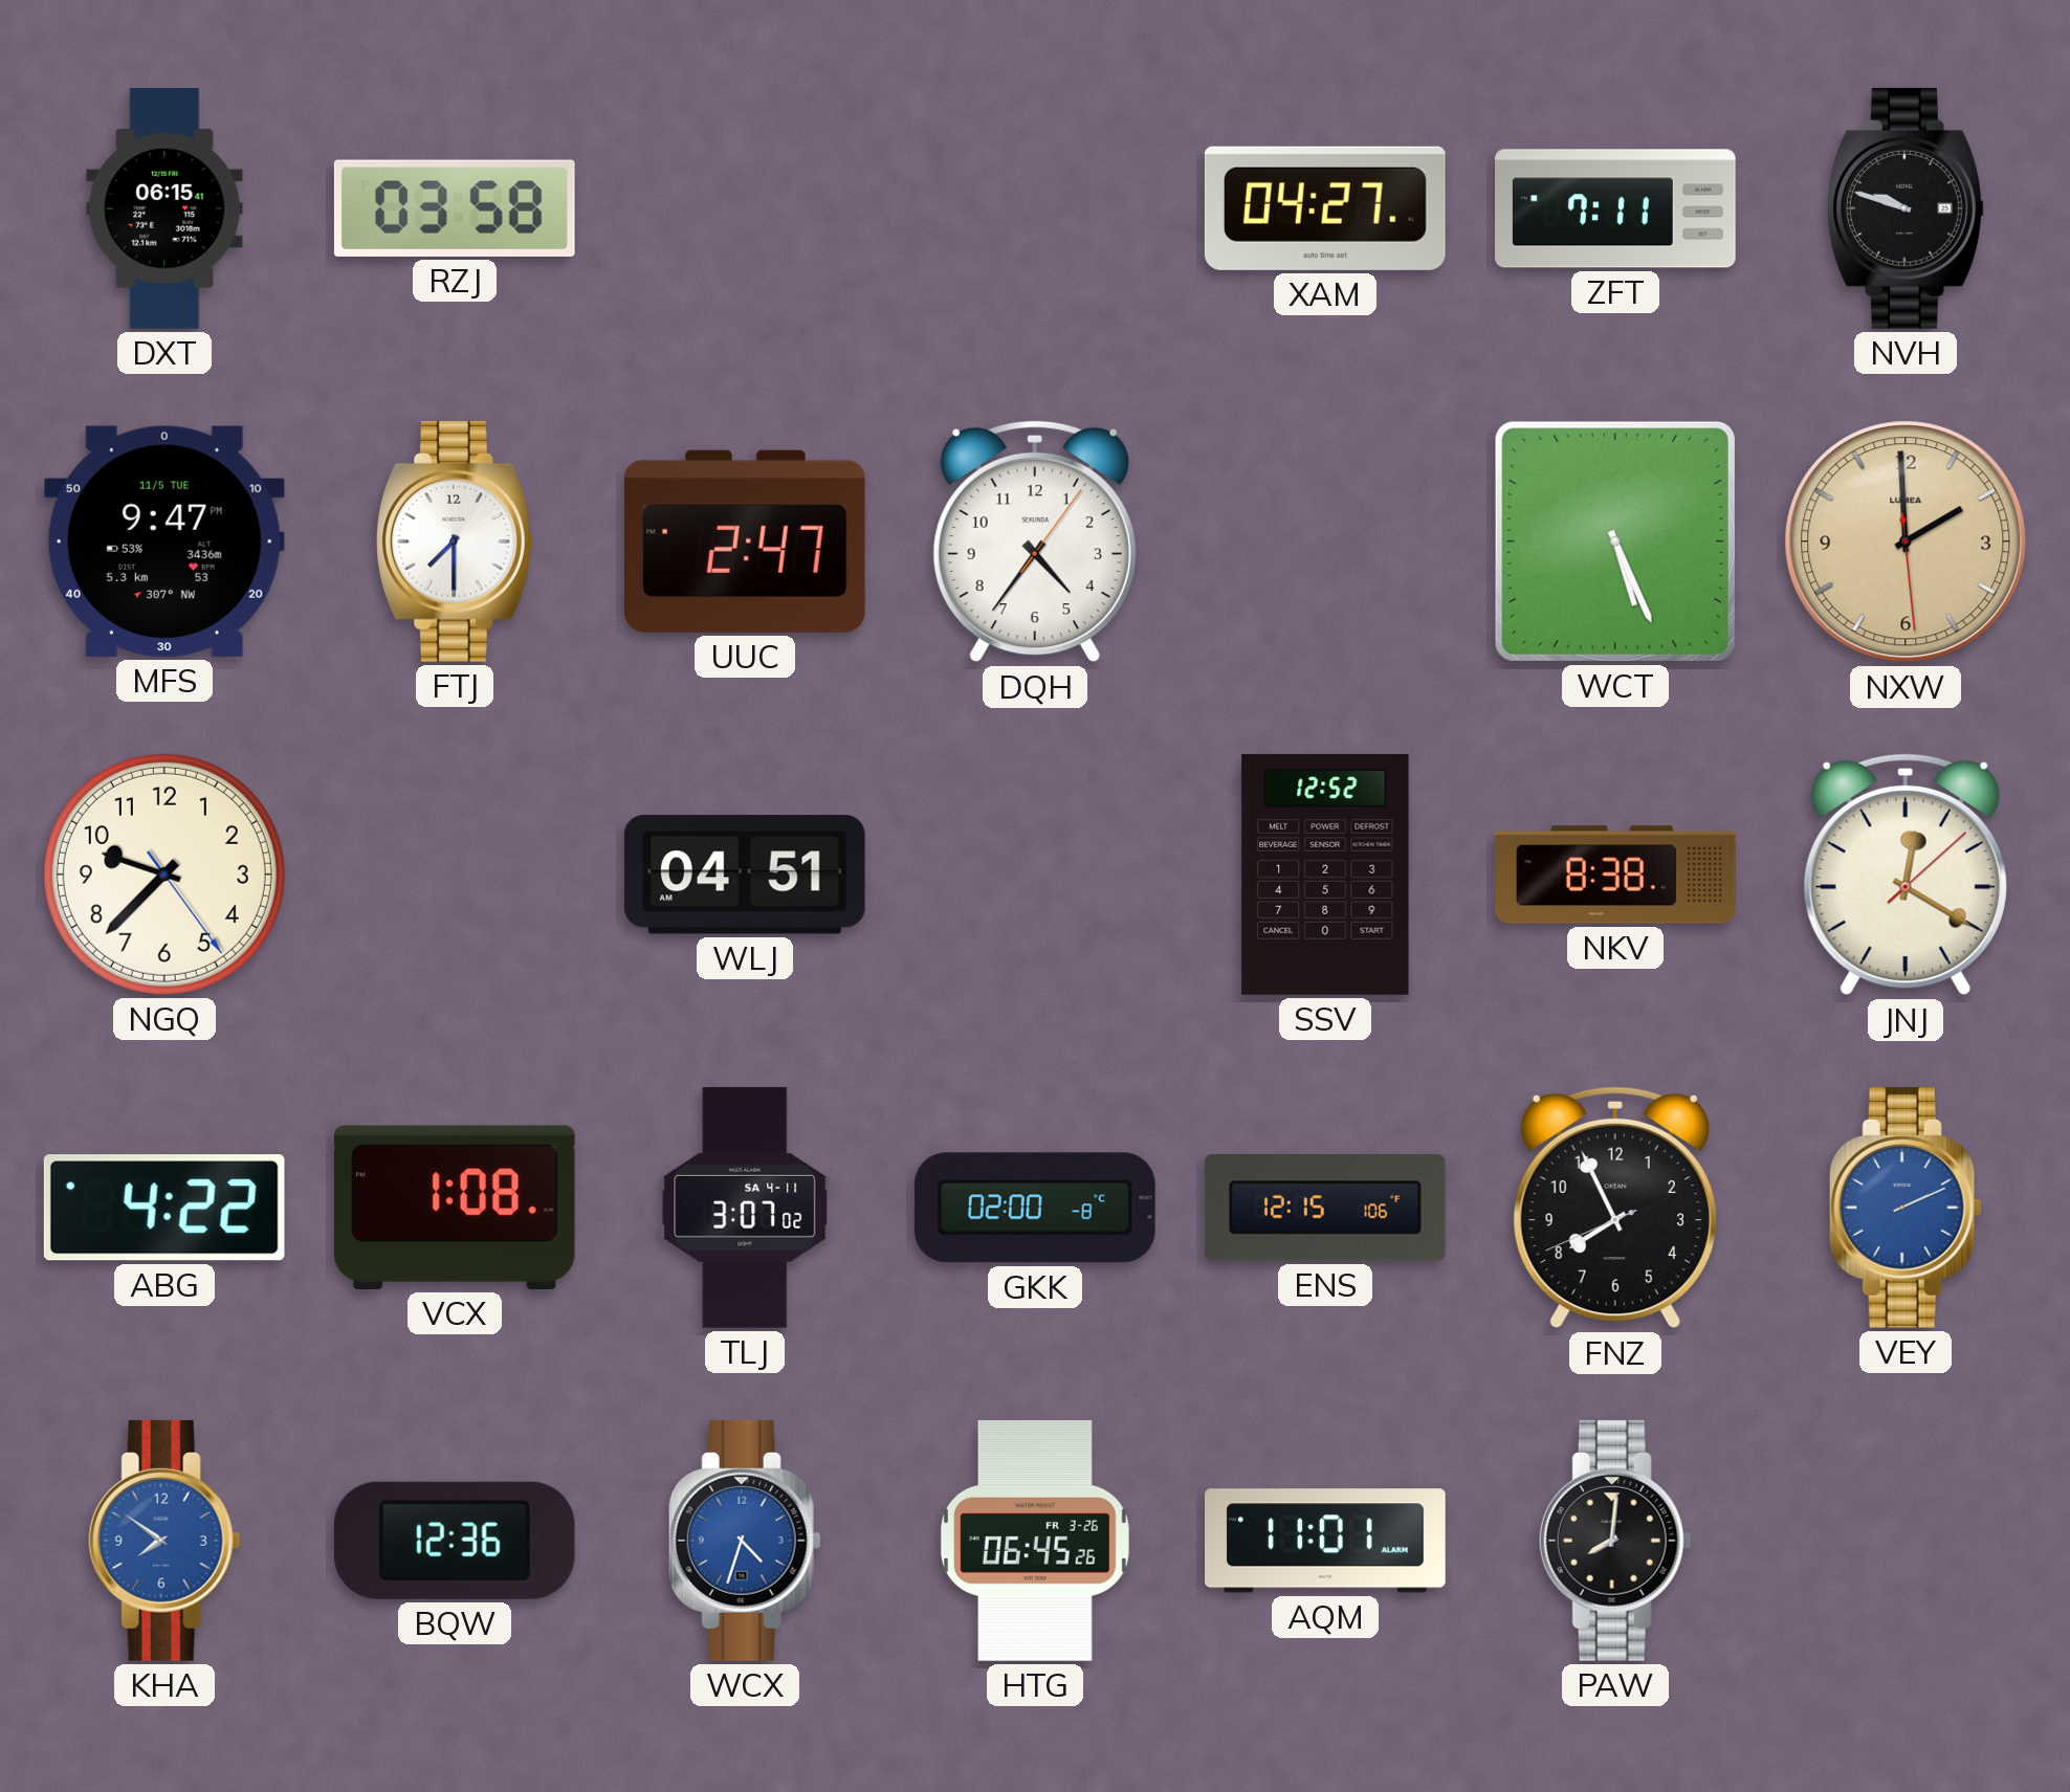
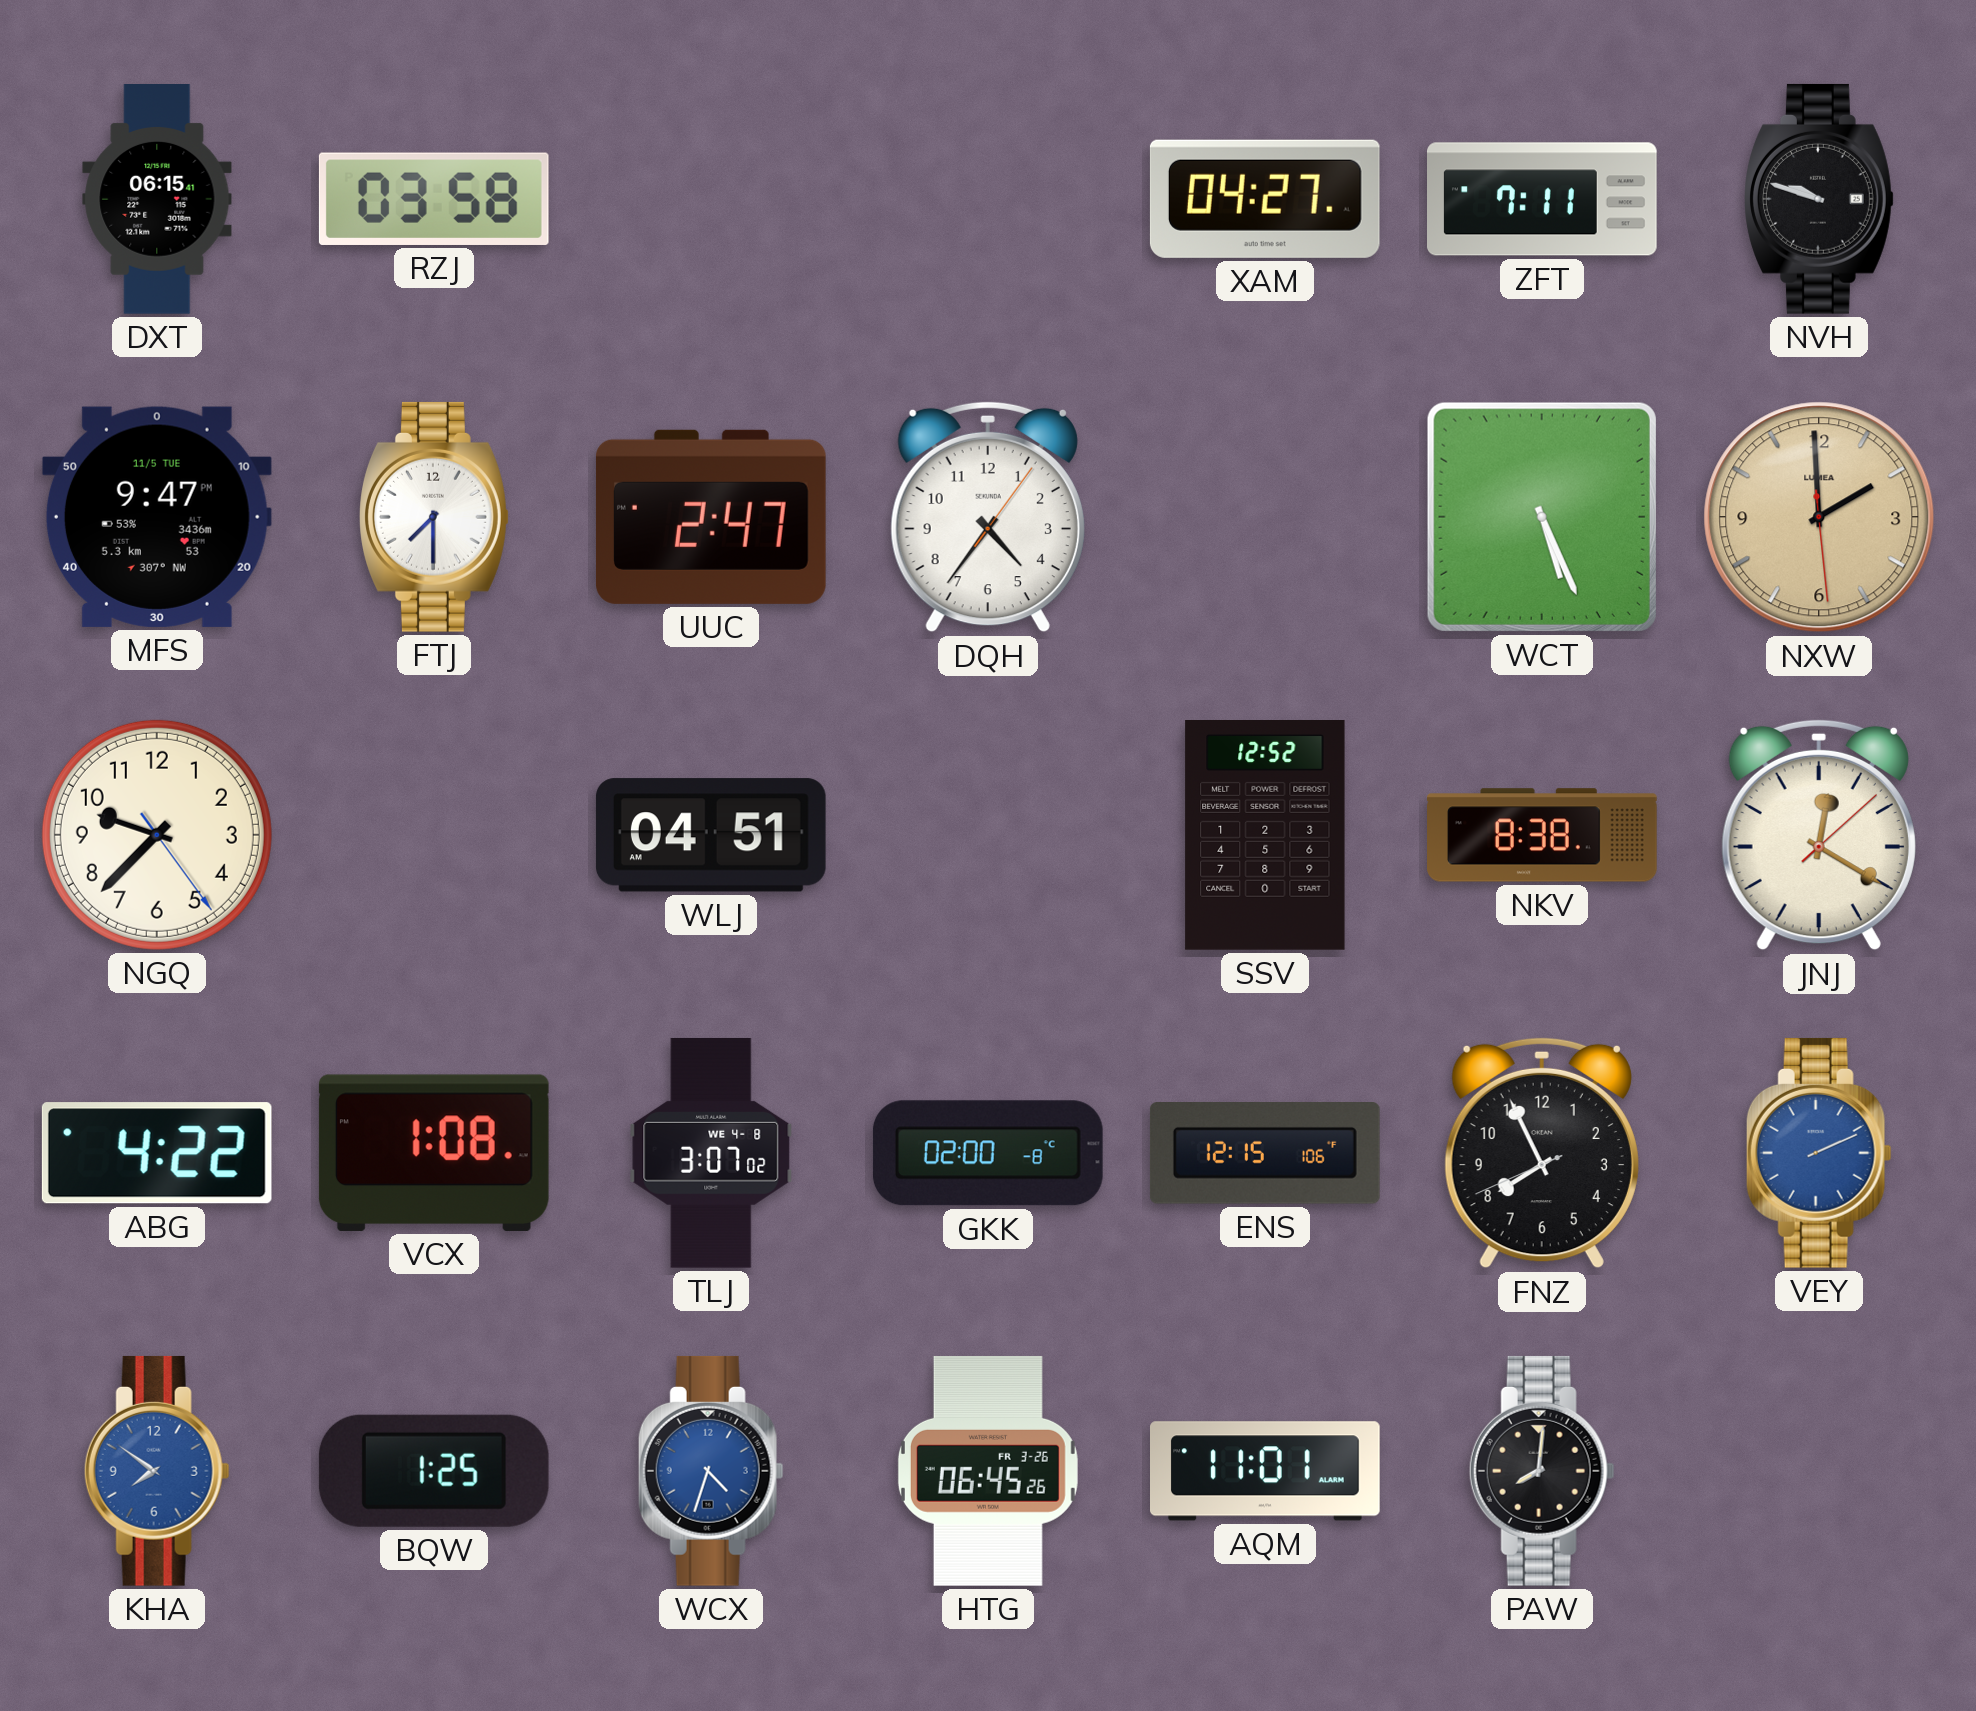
TLJ date: SA 4-11 -> WE 4-8
BQW: 12:36 -> 1:25
